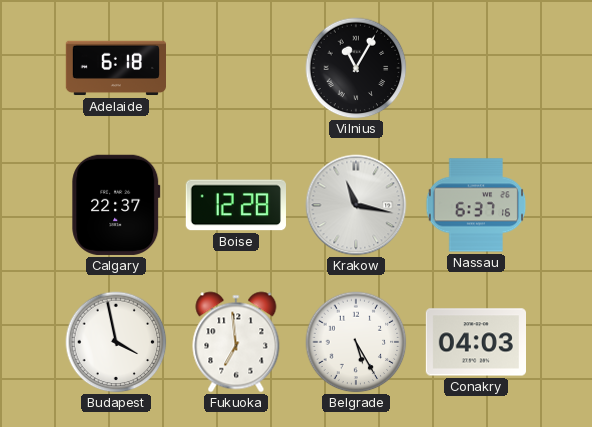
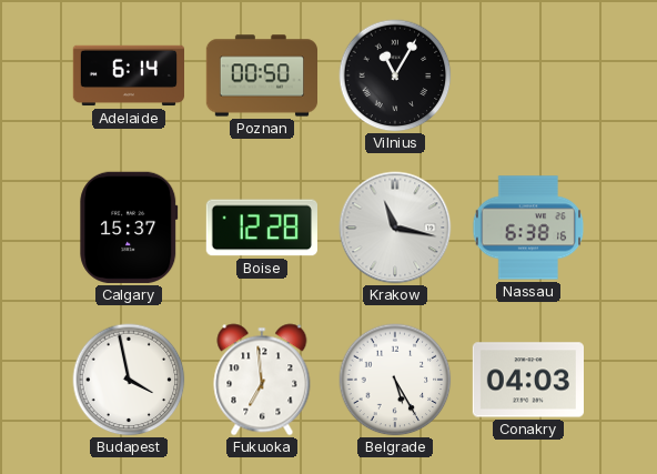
Adelaide: 6:18 -> 6:14
Poznan: none -> 00:50
Calgary: 22:37 -> 15:37
Nassau: 6:37 -> 6:38
